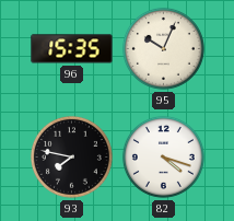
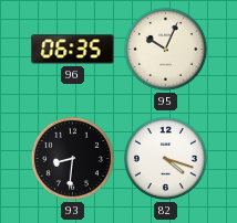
96: 15:35 -> 06:35
93: 7:47 -> 8:31
